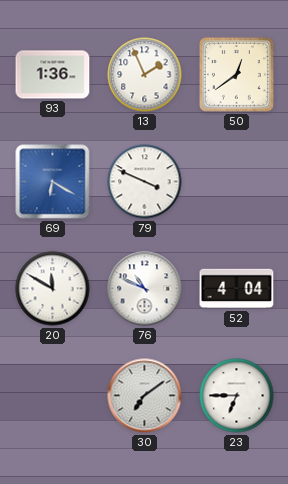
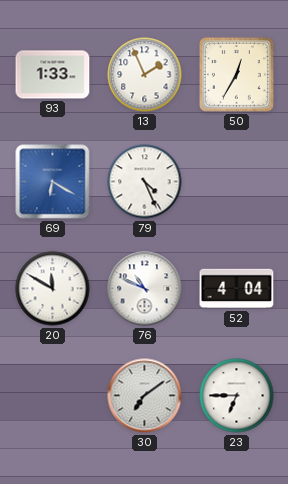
93: 1:36 -> 1:33
50: 12:39 -> 12:35
79: 3:49 -> 4:26
